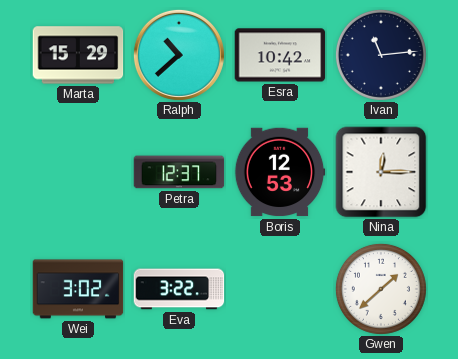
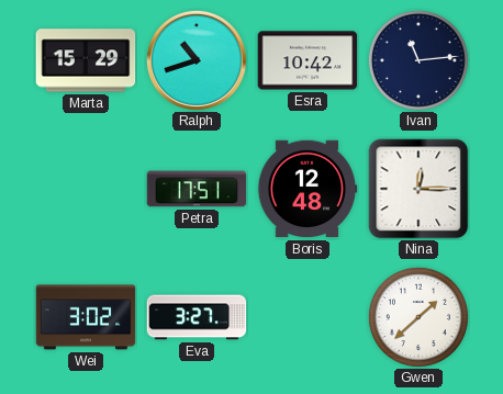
Ralph: 10:38 -> 10:42
Petra: 12:37 -> 17:51
Boris: 12:53 -> 12:48
Eva: 3:22 -> 3:27
